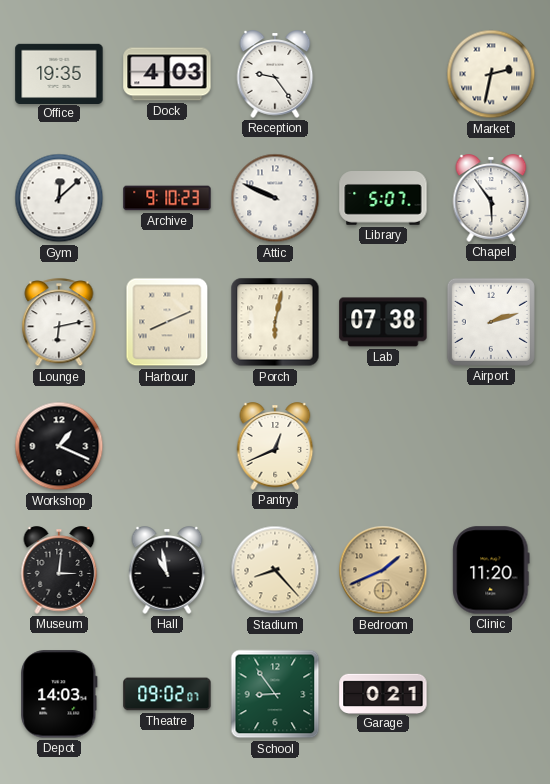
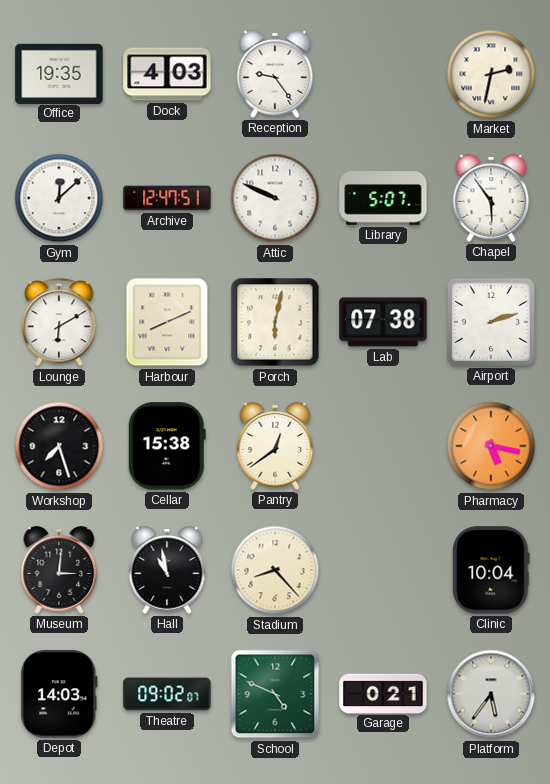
Archive: 9:10 -> 12:47
Lounge: 6:13 -> 6:10
Workshop: 1:19 -> 7:27
Cellar: none -> 15:38
Pantry: 12:41 -> 12:39
Pharmacy: none -> 5:17
Bedroom: 1:41 -> none
Clinic: 11:20 -> 10:04
School: 8:54 -> 4:49
Platform: none -> 5:36
